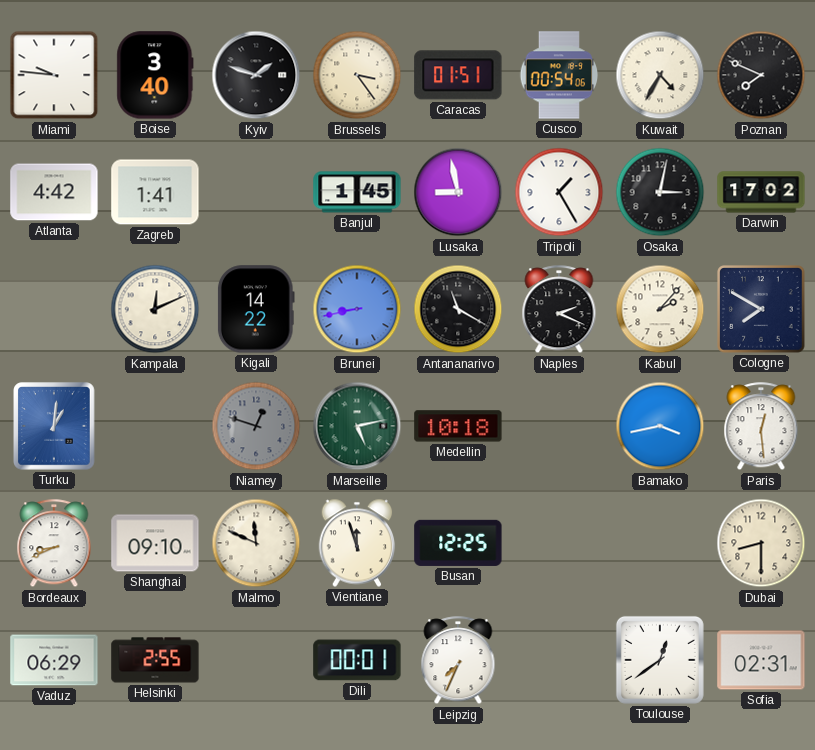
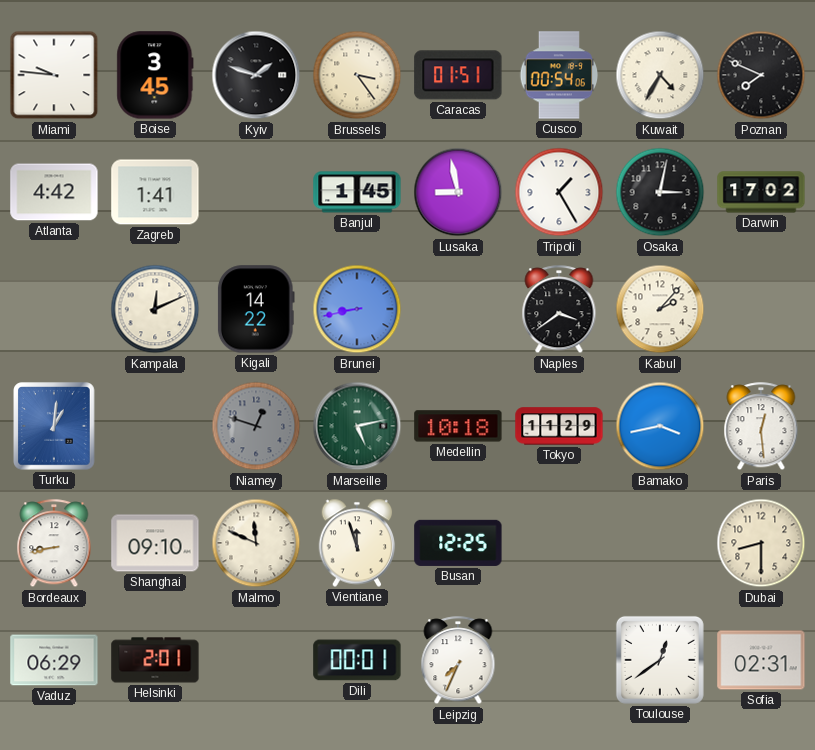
Boise: 3:40 -> 3:45
Antananarivo: 11:20 -> none
Naples: 2:19 -> 3:39
Cologne: 7:50 -> none
Tokyo: none -> 11:29
Bordeaux: 8:41 -> 8:43
Helsinki: 2:55 -> 2:01
